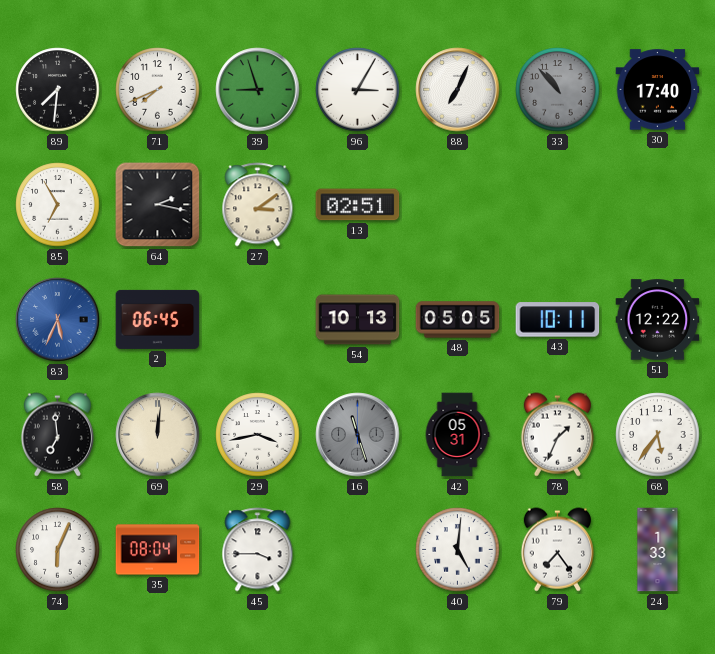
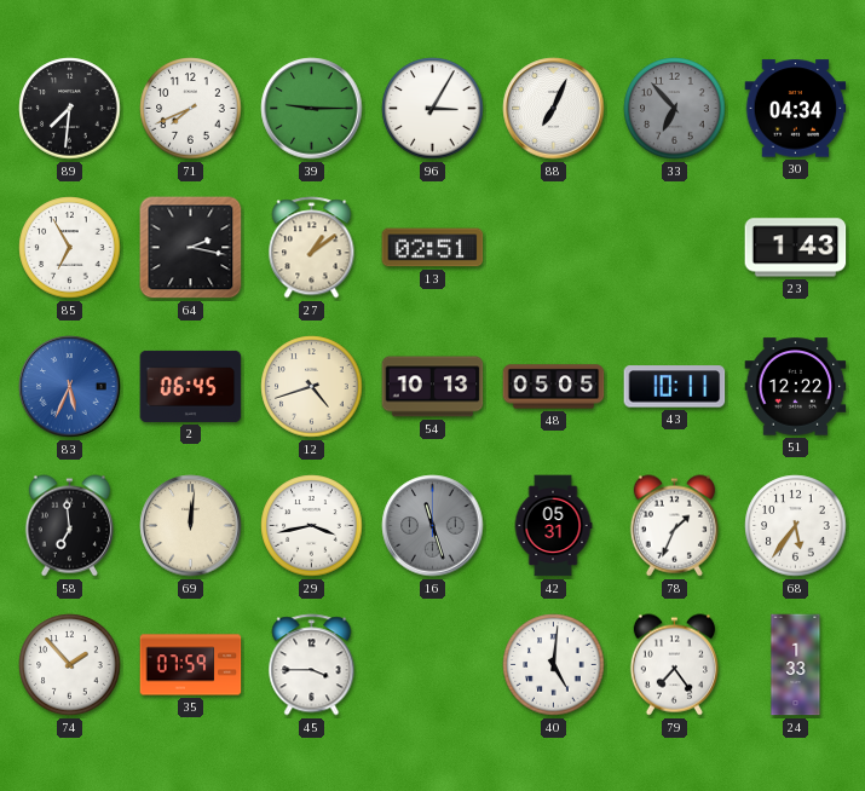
39: 8:57 -> 9:15
33: 10:53 -> 6:53
30: 17:40 -> 04:34
27: 3:09 -> 1:09
23: none -> 1:43
12: none -> 4:42
74: 6:04 -> 1:53
35: 08:04 -> 07:59
